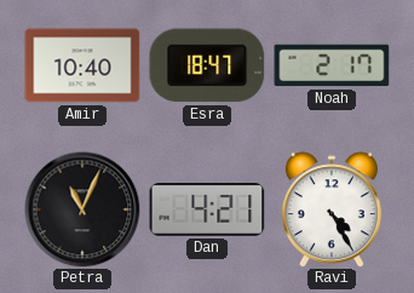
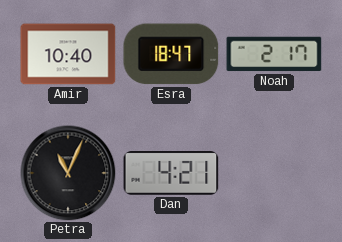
Ravi: 4:25 -> none
